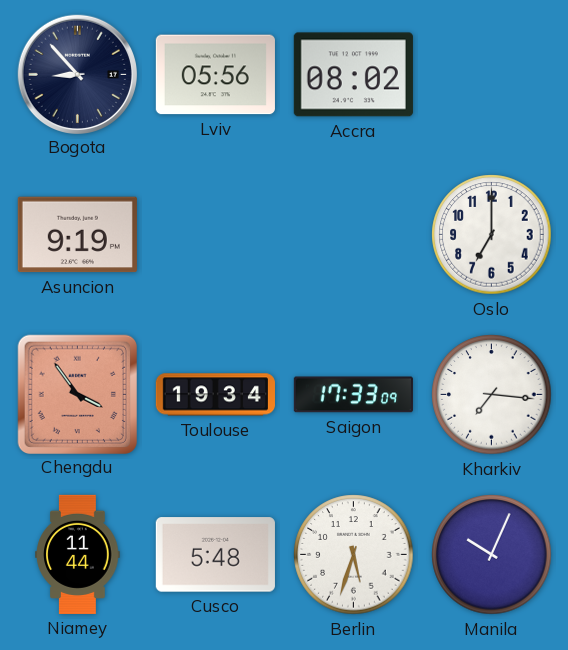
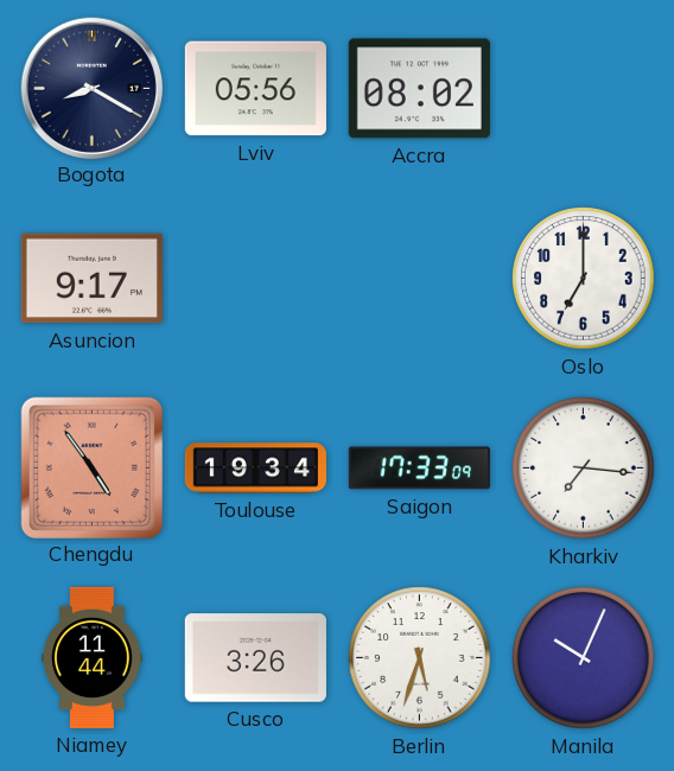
Bogota: 8:53 -> 8:20
Asuncion: 9:19 -> 9:17
Chengdu: 3:54 -> 4:54
Cusco: 5:48 -> 3:26
